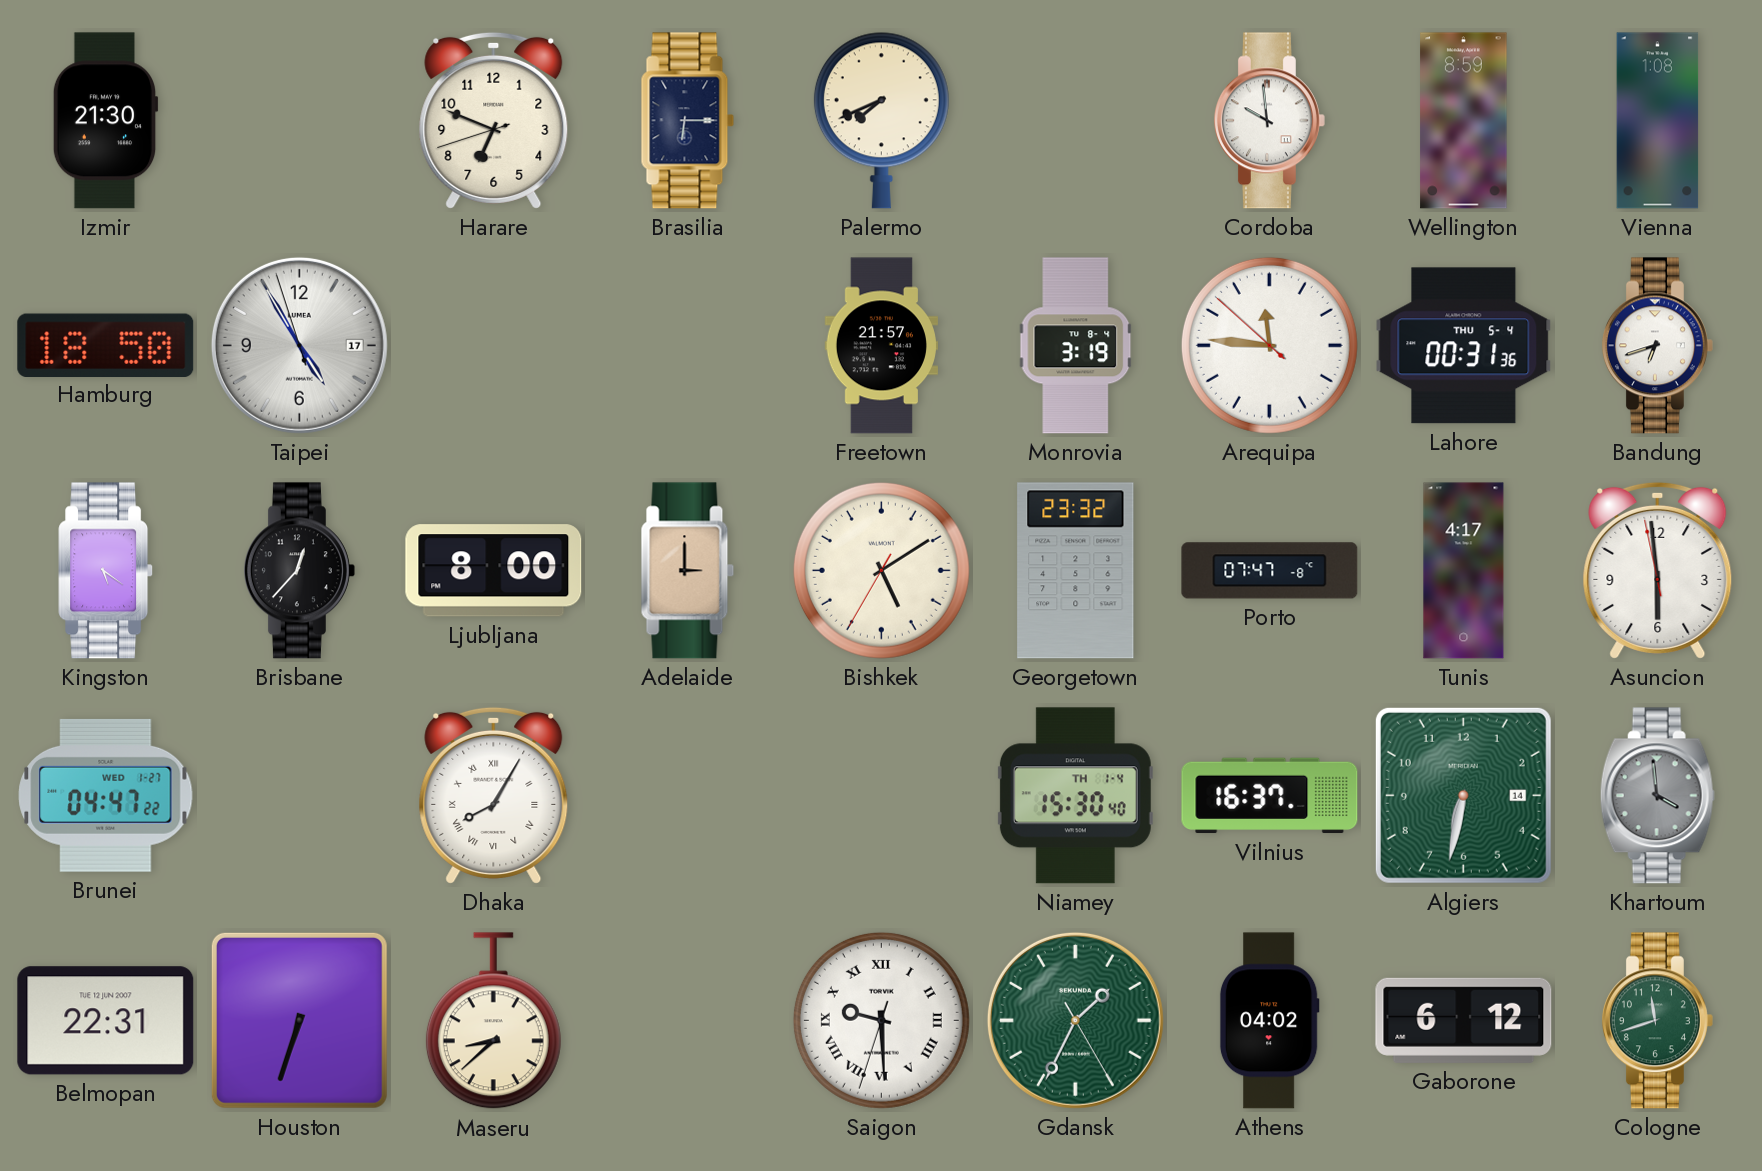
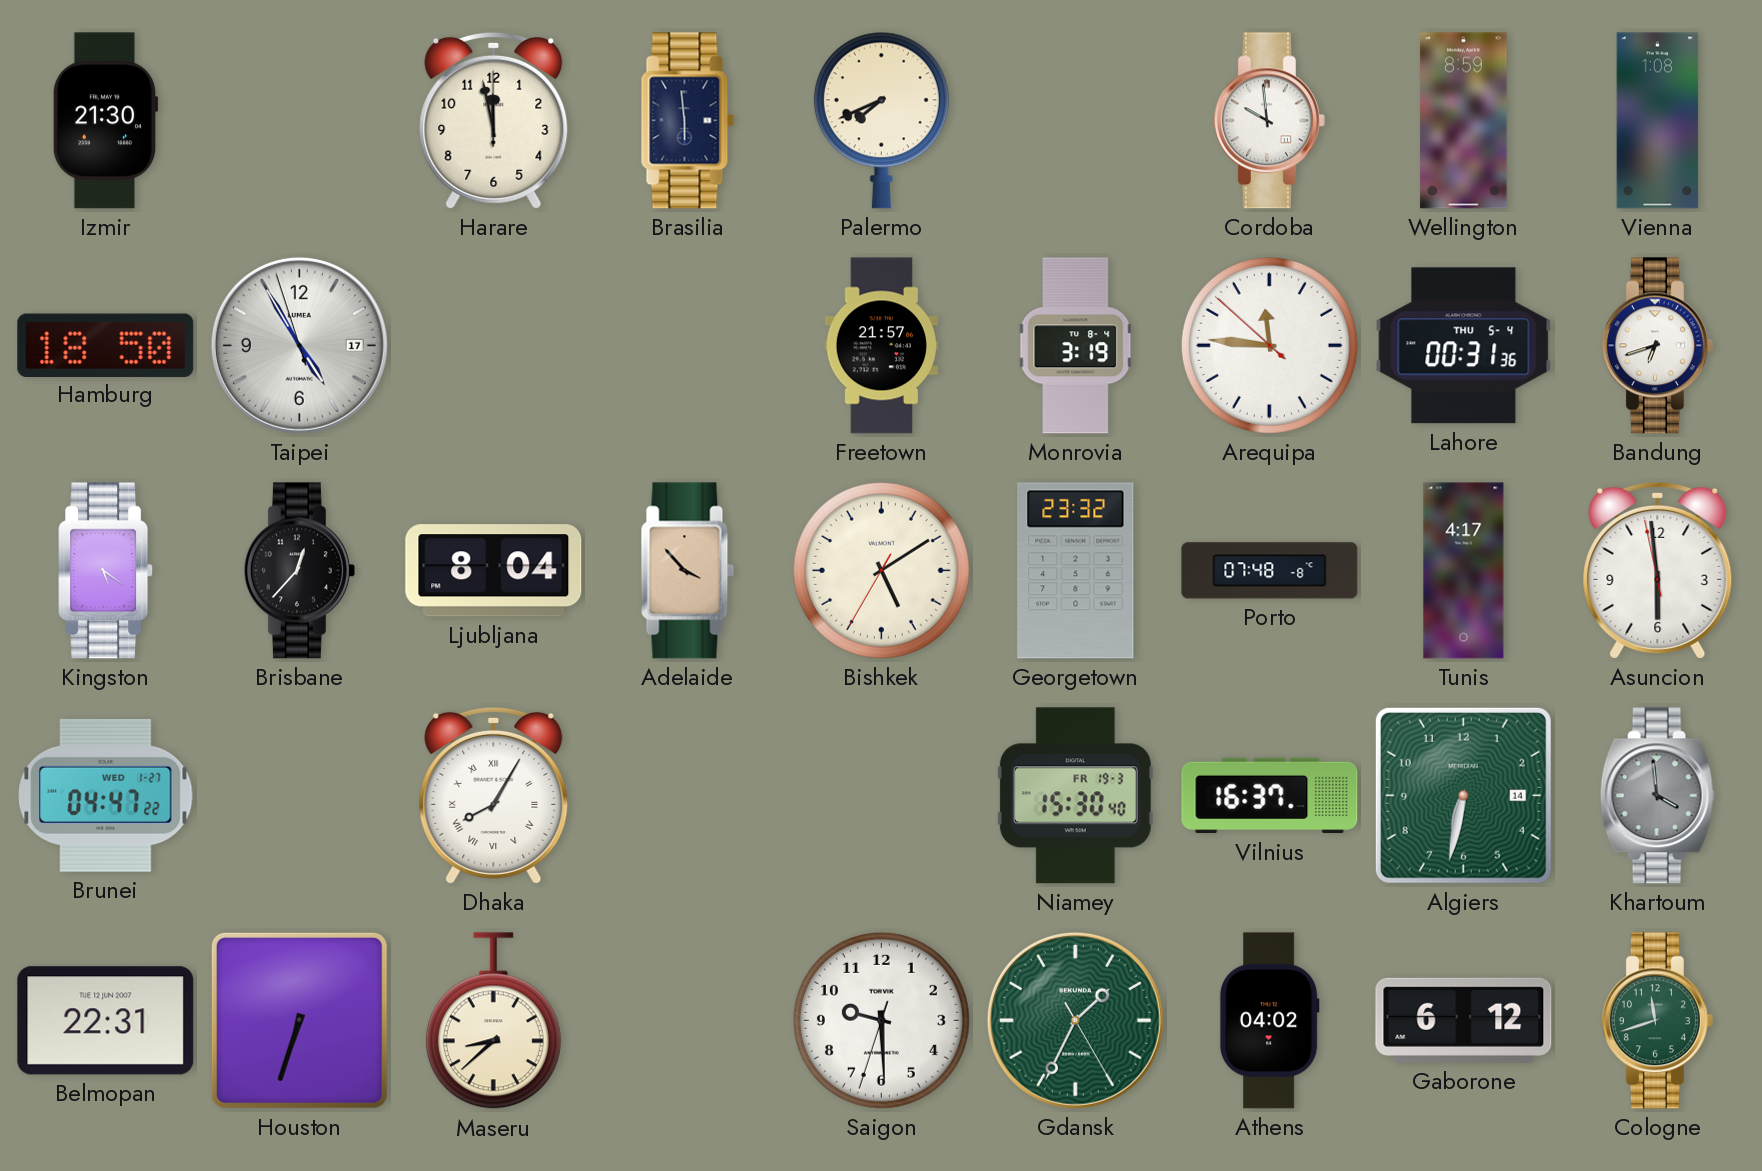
Harare: 6:48 -> 11:58
Brasilia: 6:15 -> 5:59
Ljubljana: 8:00 -> 8:04
Adelaide: 3:00 -> 3:53
Porto: 07:47 -> 07:48
Niamey date: TH 1-4 -> FR 19-3
Saigon numerals: Roman -> Arabic
